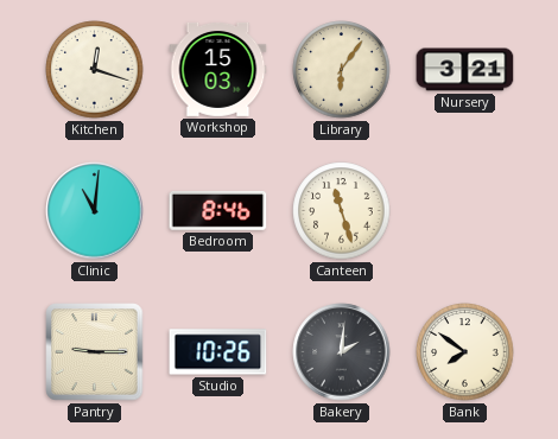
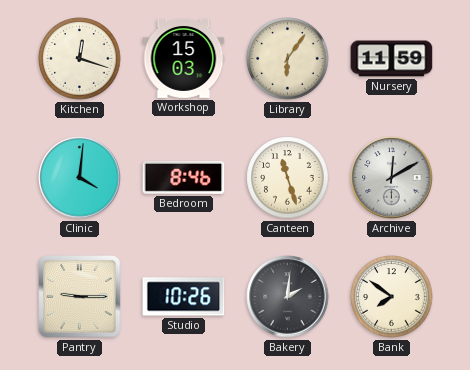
Nursery: 3:21 -> 11:59
Clinic: 11:01 -> 4:01
Archive: none -> 12:10
